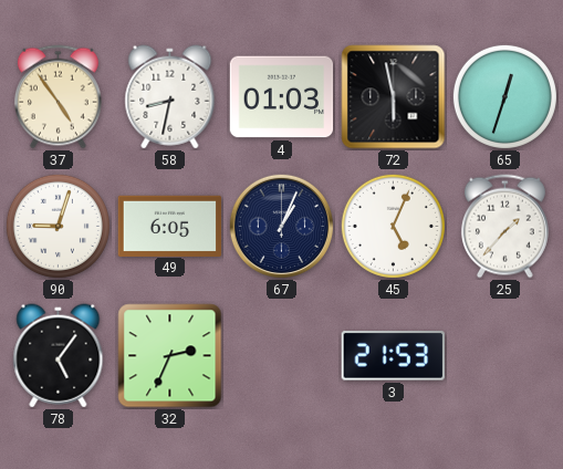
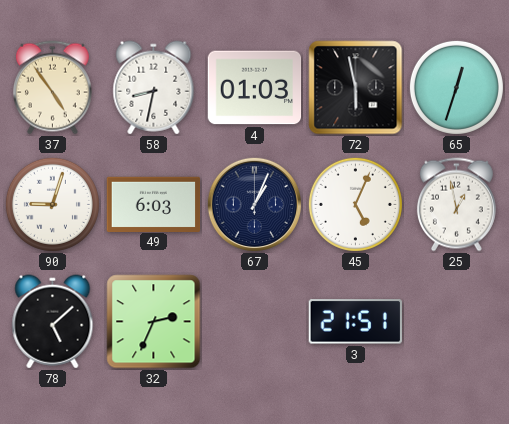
49: 6:05 -> 6:03
25: 1:37 -> 12:58
78: 5:06 -> 5:08
3: 21:53 -> 21:51
